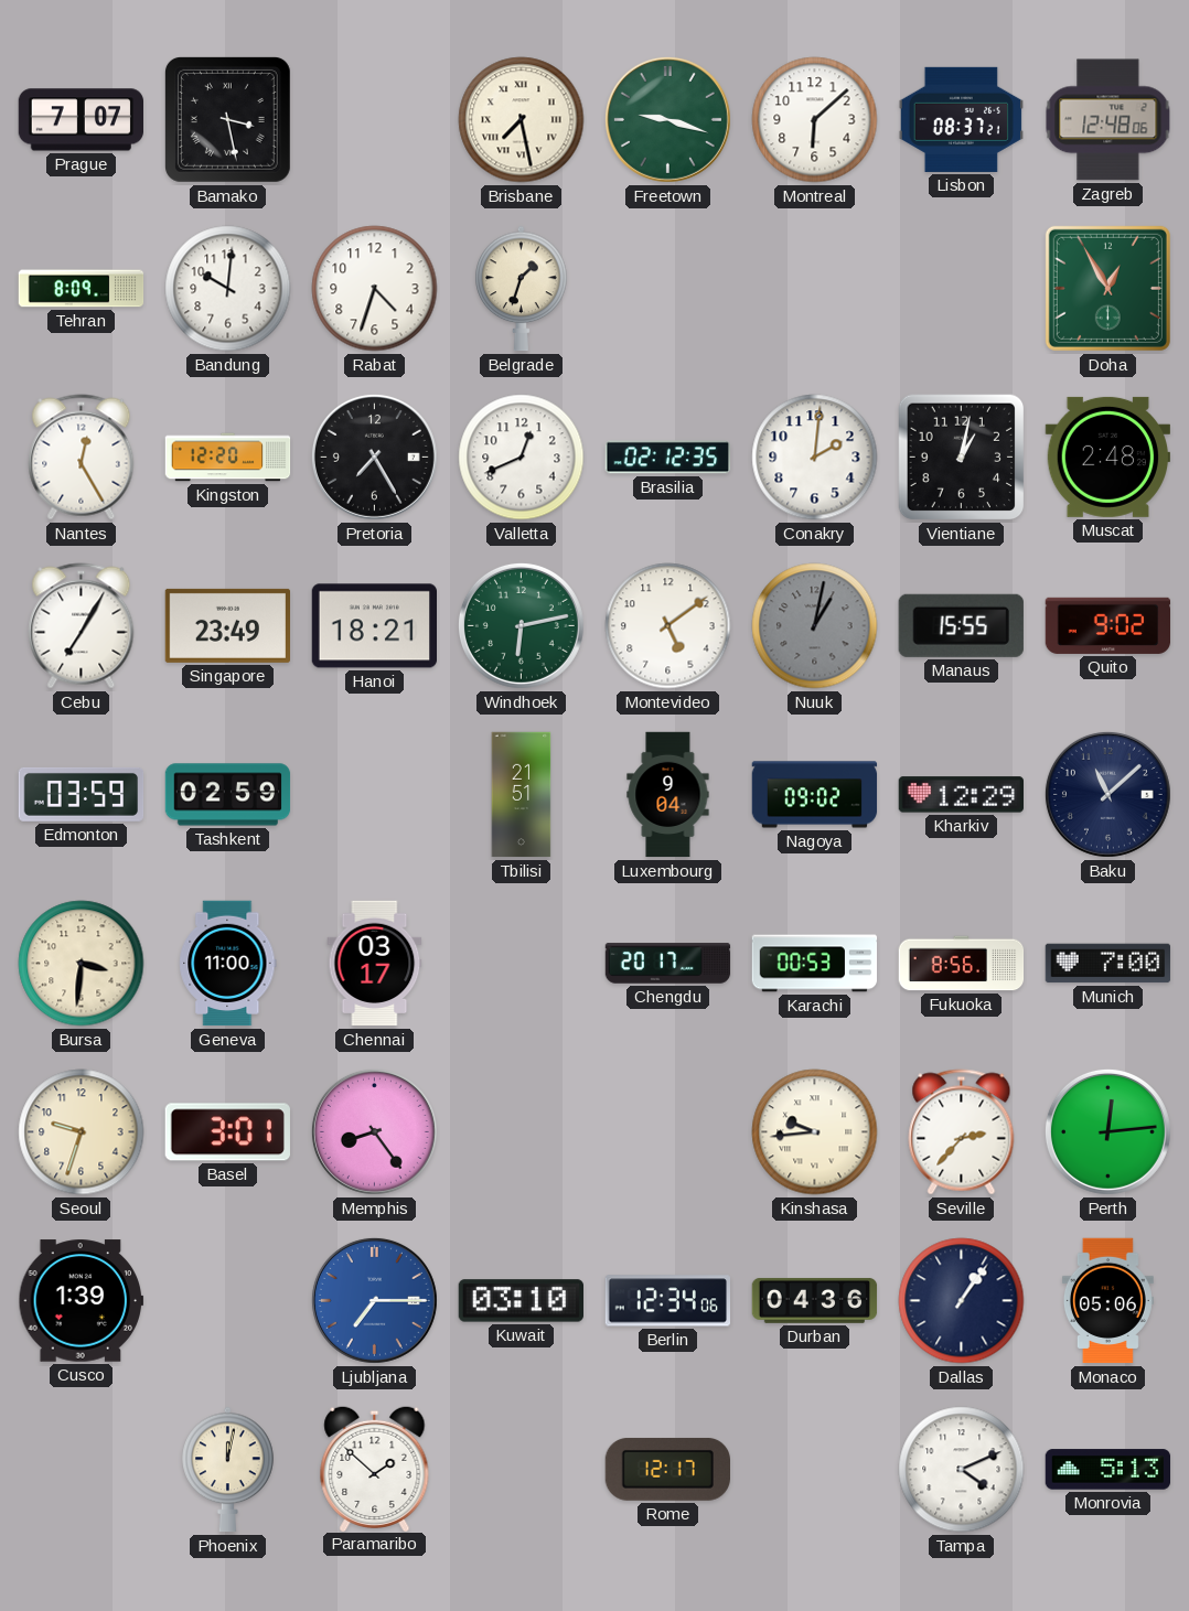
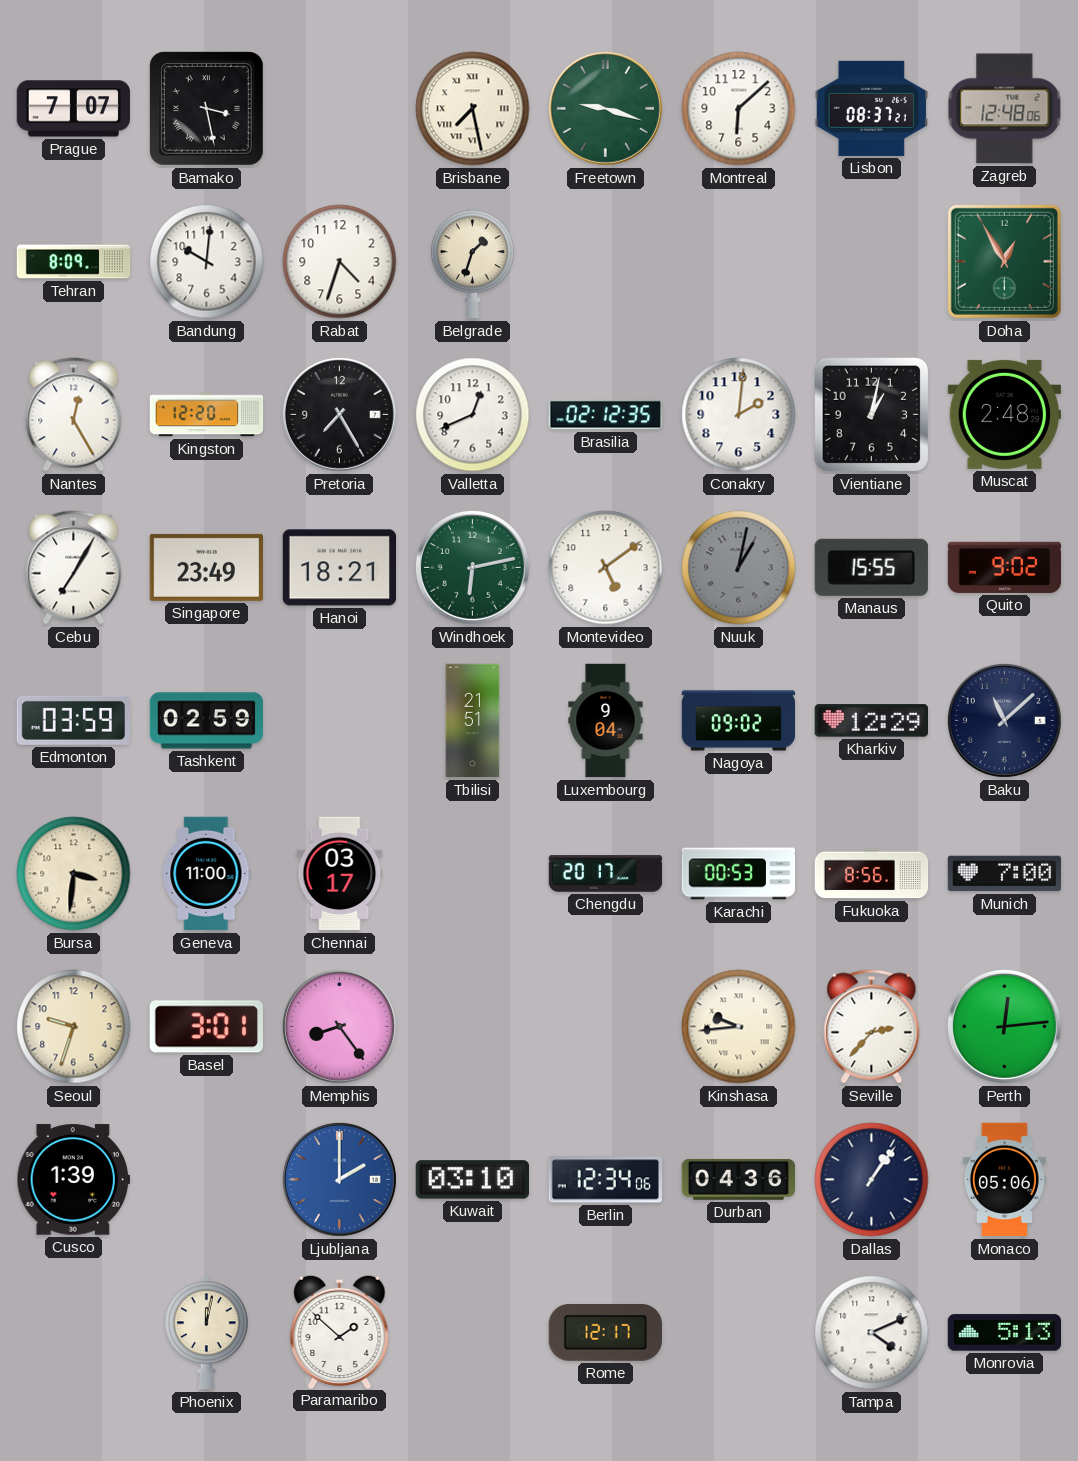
Ljubljana: 7:15 -> 2:00
